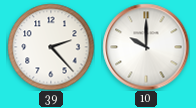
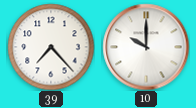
39: 2:23 -> 7:23
